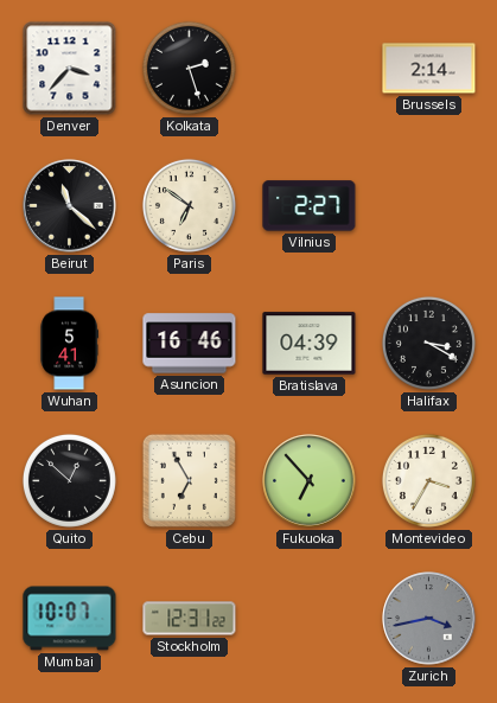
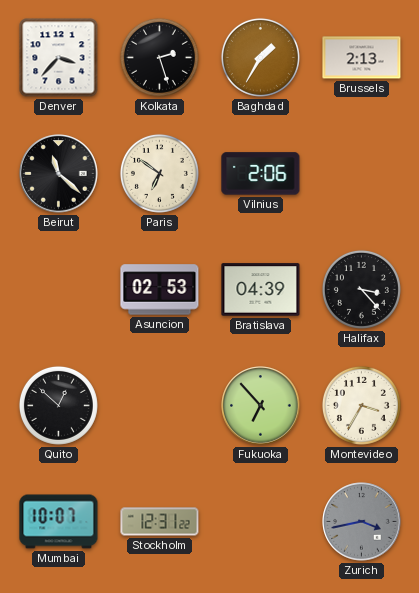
Baghdad: none -> 1:35
Brussels: 2:14 -> 2:13
Vilnius: 2:27 -> 2:06
Wuhan: 5:41 -> none
Asuncion: 16:46 -> 02:53
Halifax: 3:20 -> 3:23
Cebu: 6:55 -> none
